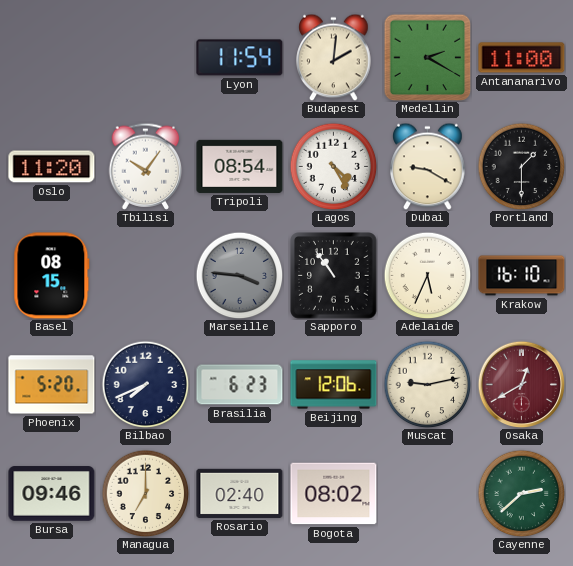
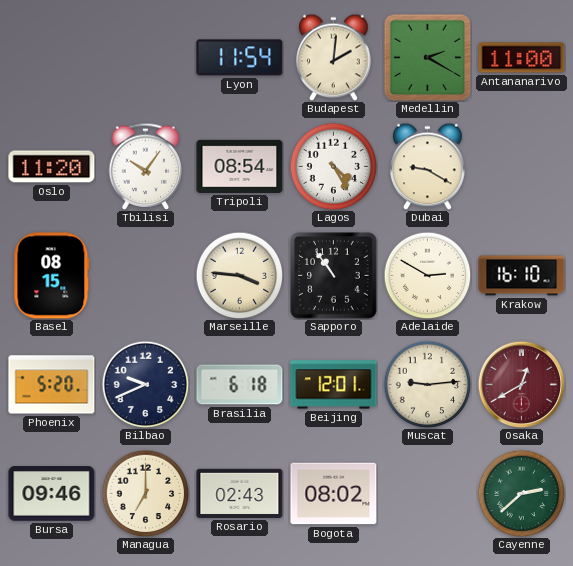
Portland: 1:30 -> none
Marseille dial: grey -> cream
Adelaide: 5:34 -> 2:50
Bilbao: 7:41 -> 9:41
Brasilia: 6:23 -> 6:18
Beijing: 12:06 -> 12:01
Muscat: 9:13 -> 9:14
Rosario: 02:40 -> 02:43
